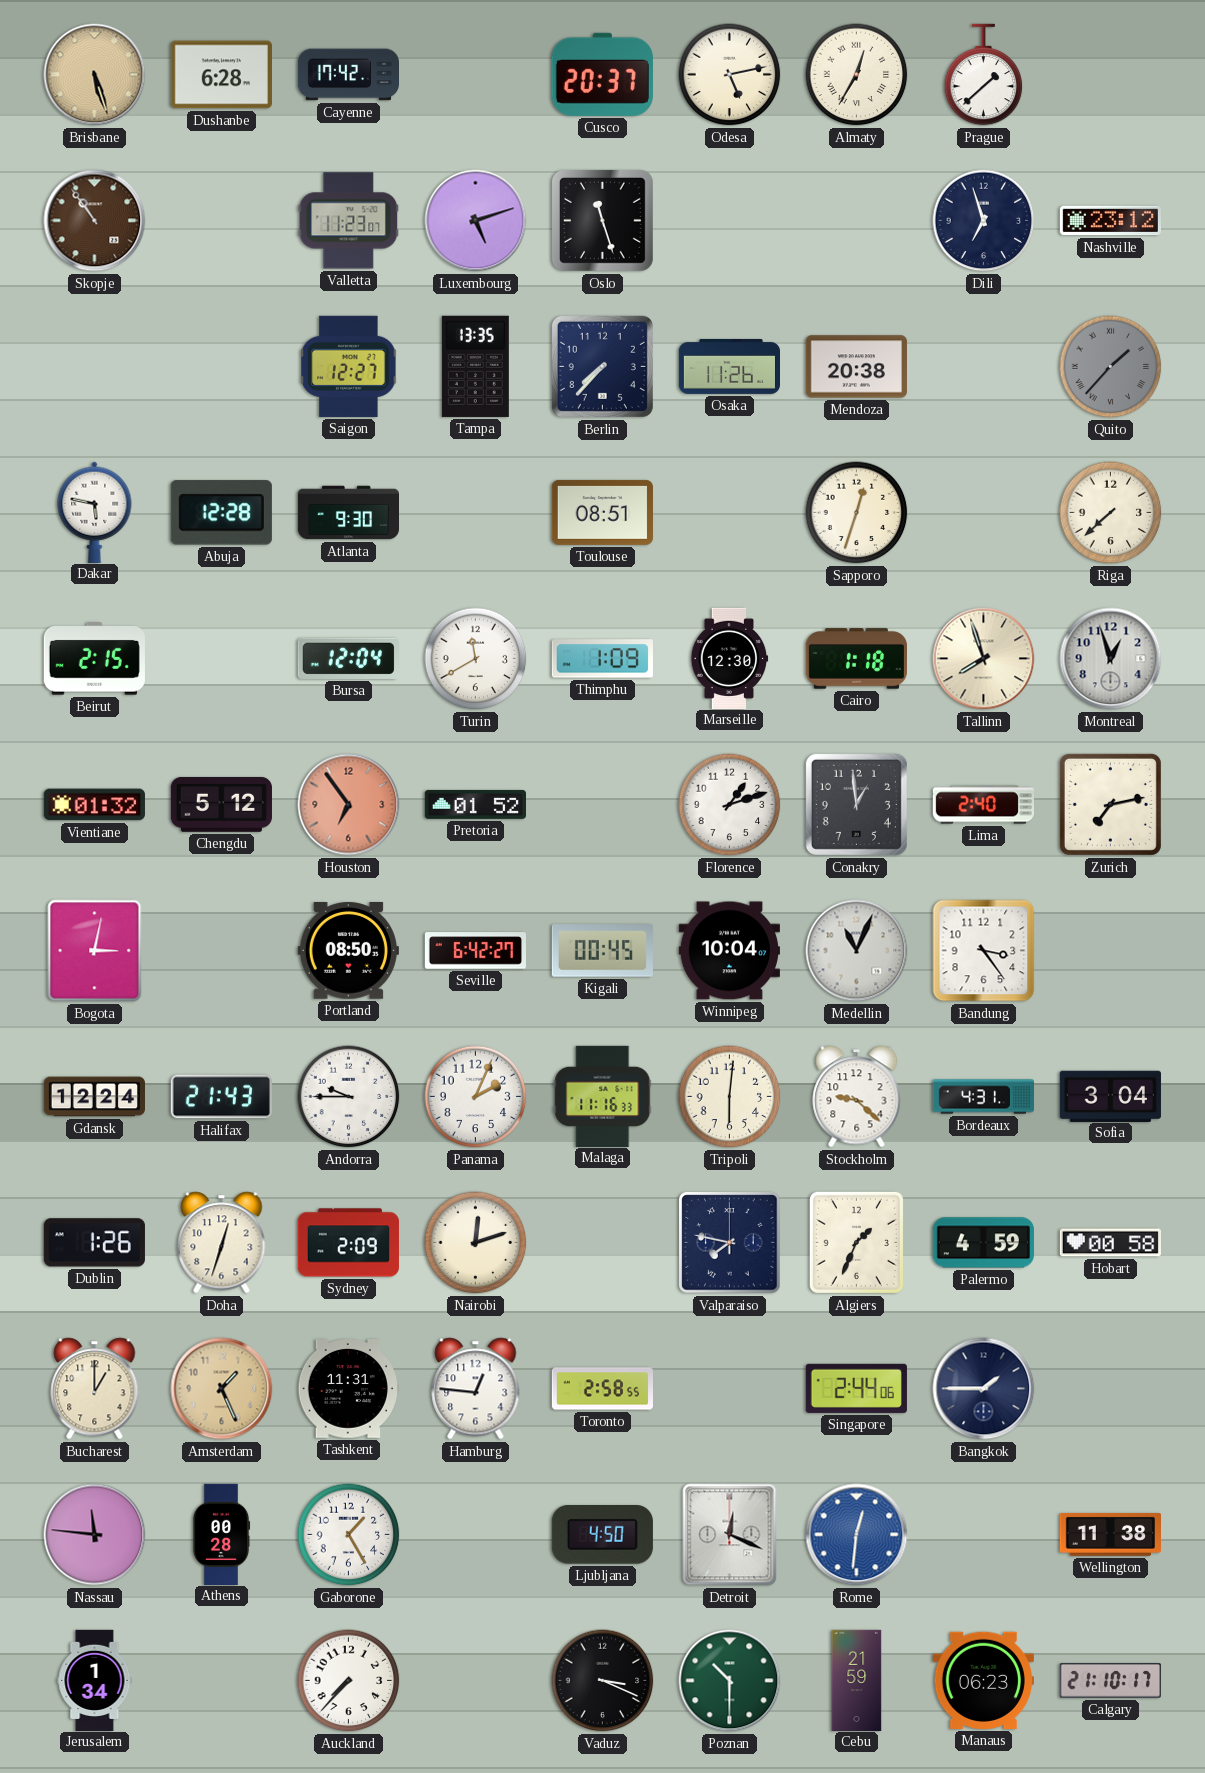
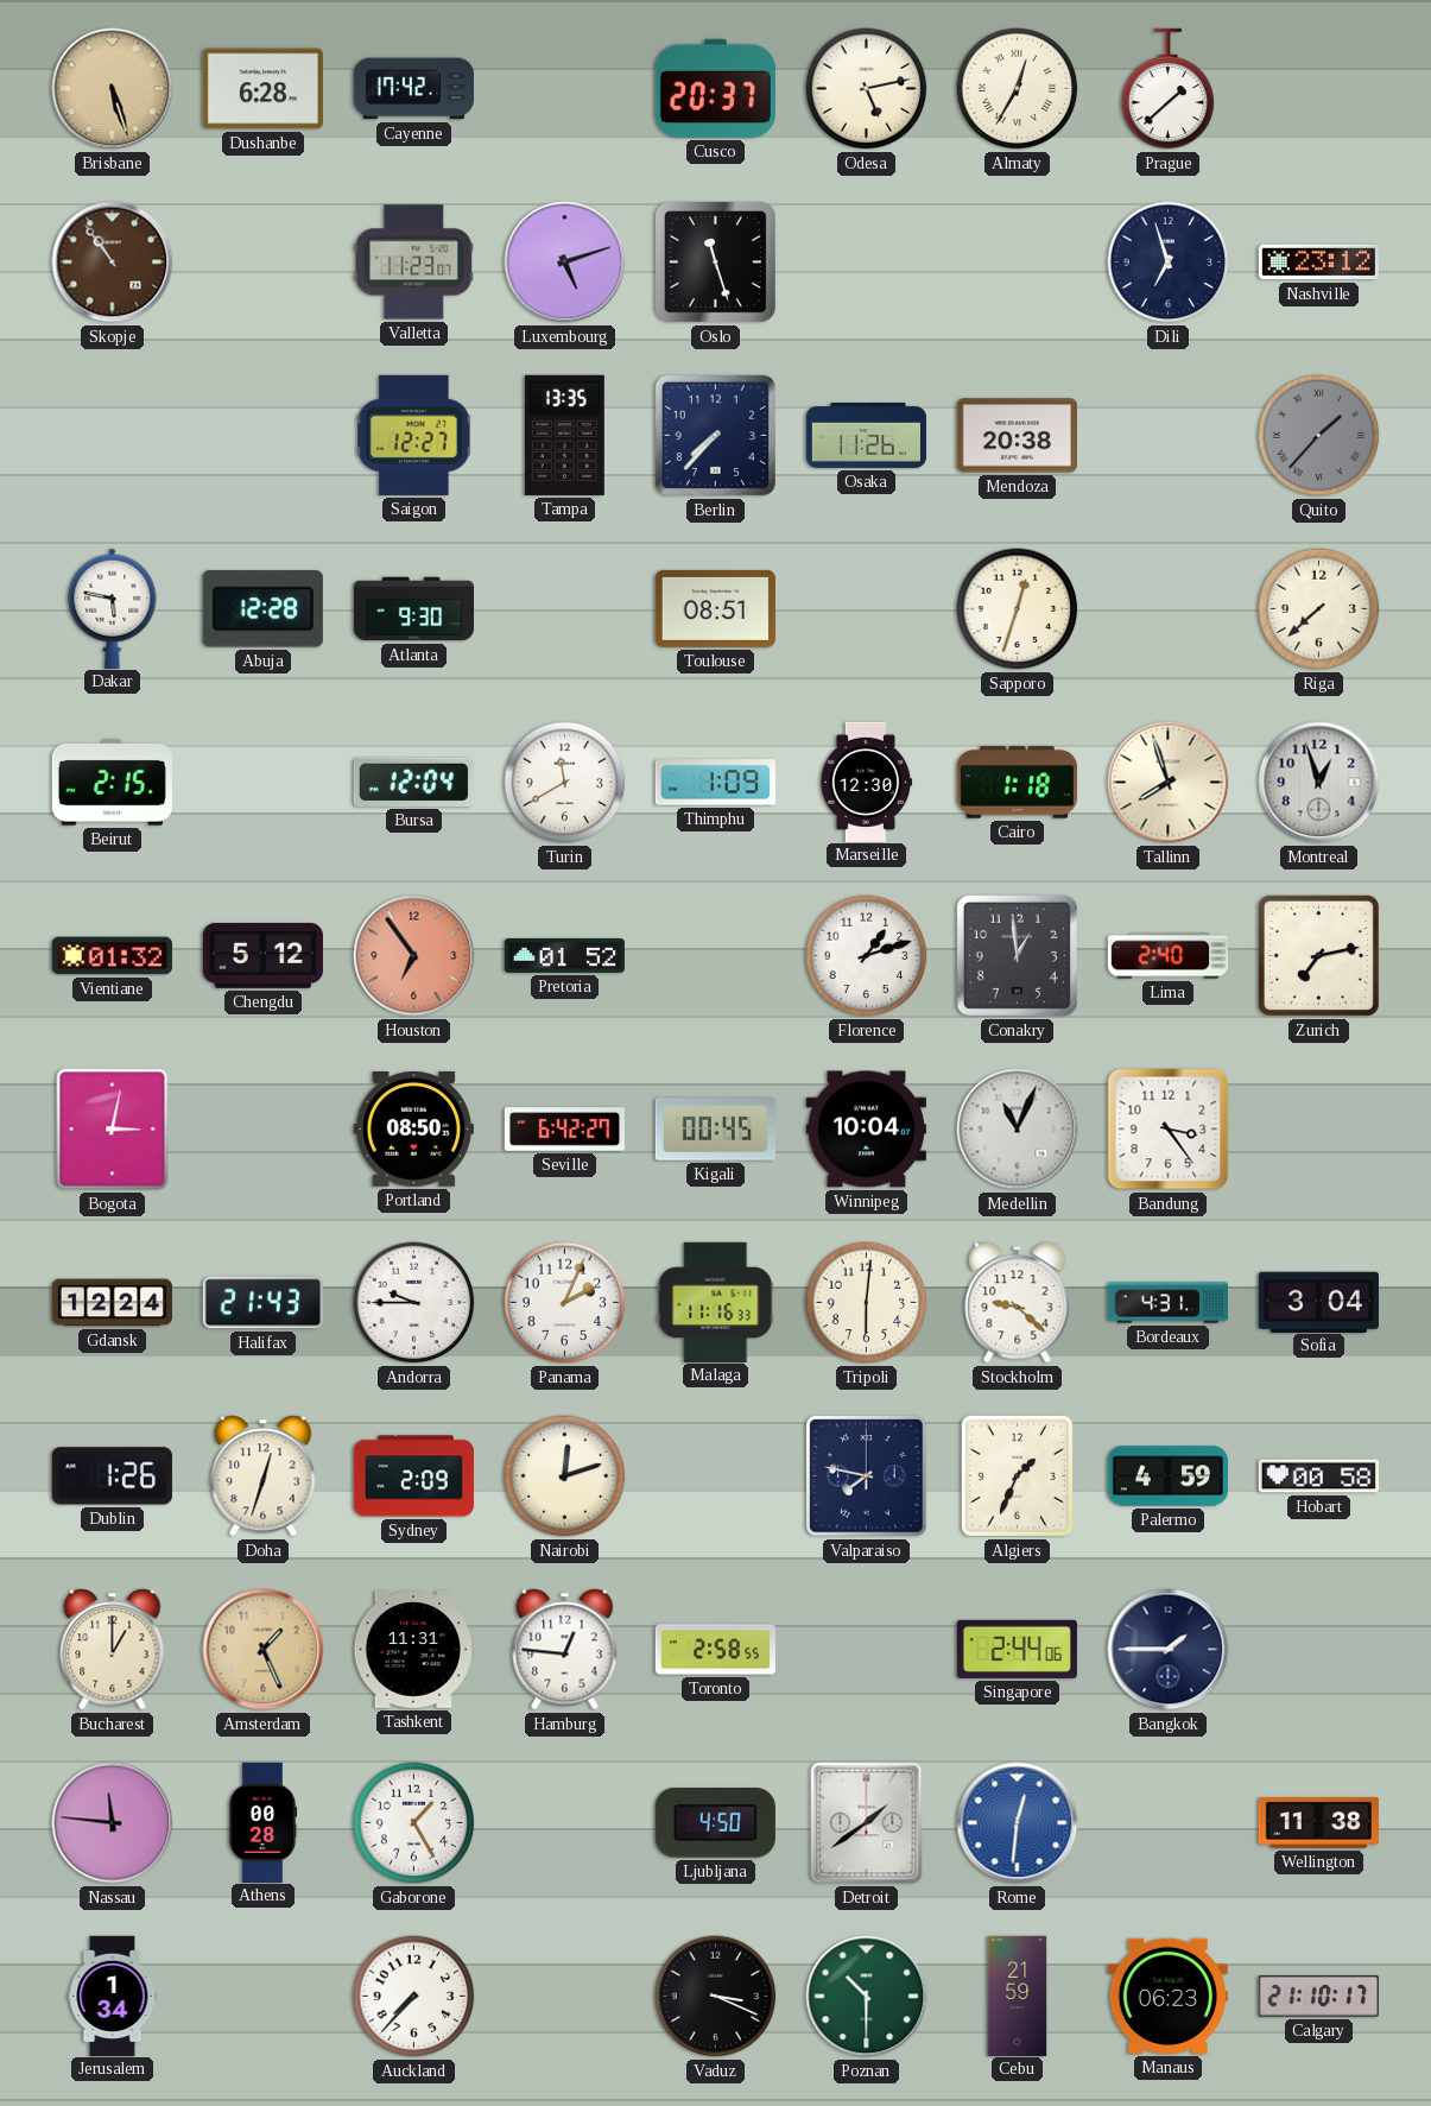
Detroit: 12:19 -> 1:39
